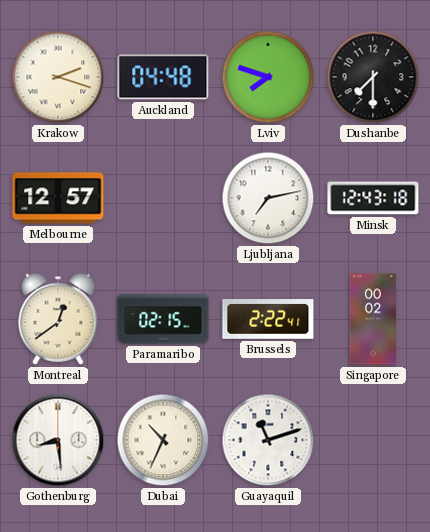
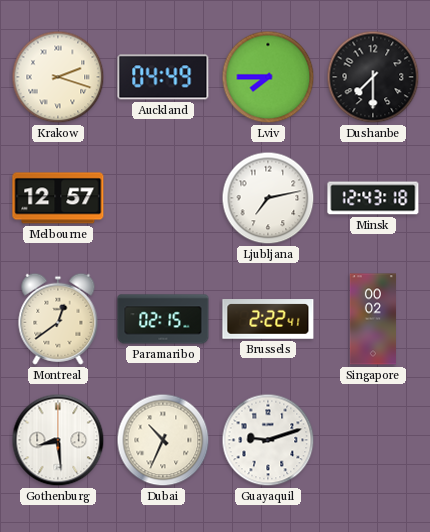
Auckland: 04:48 -> 04:49
Lviv: 7:48 -> 7:45
Guayaquil: 11:12 -> 9:12
